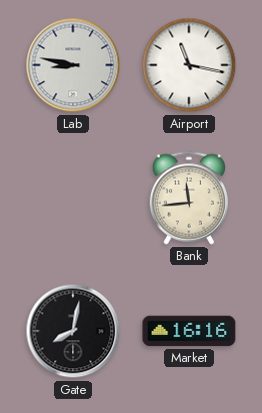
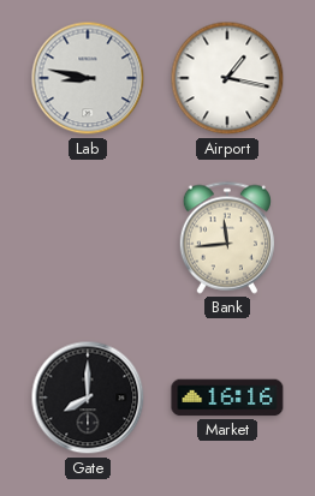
Airport: 11:17 -> 1:17
Gate: 8:02 -> 8:00
